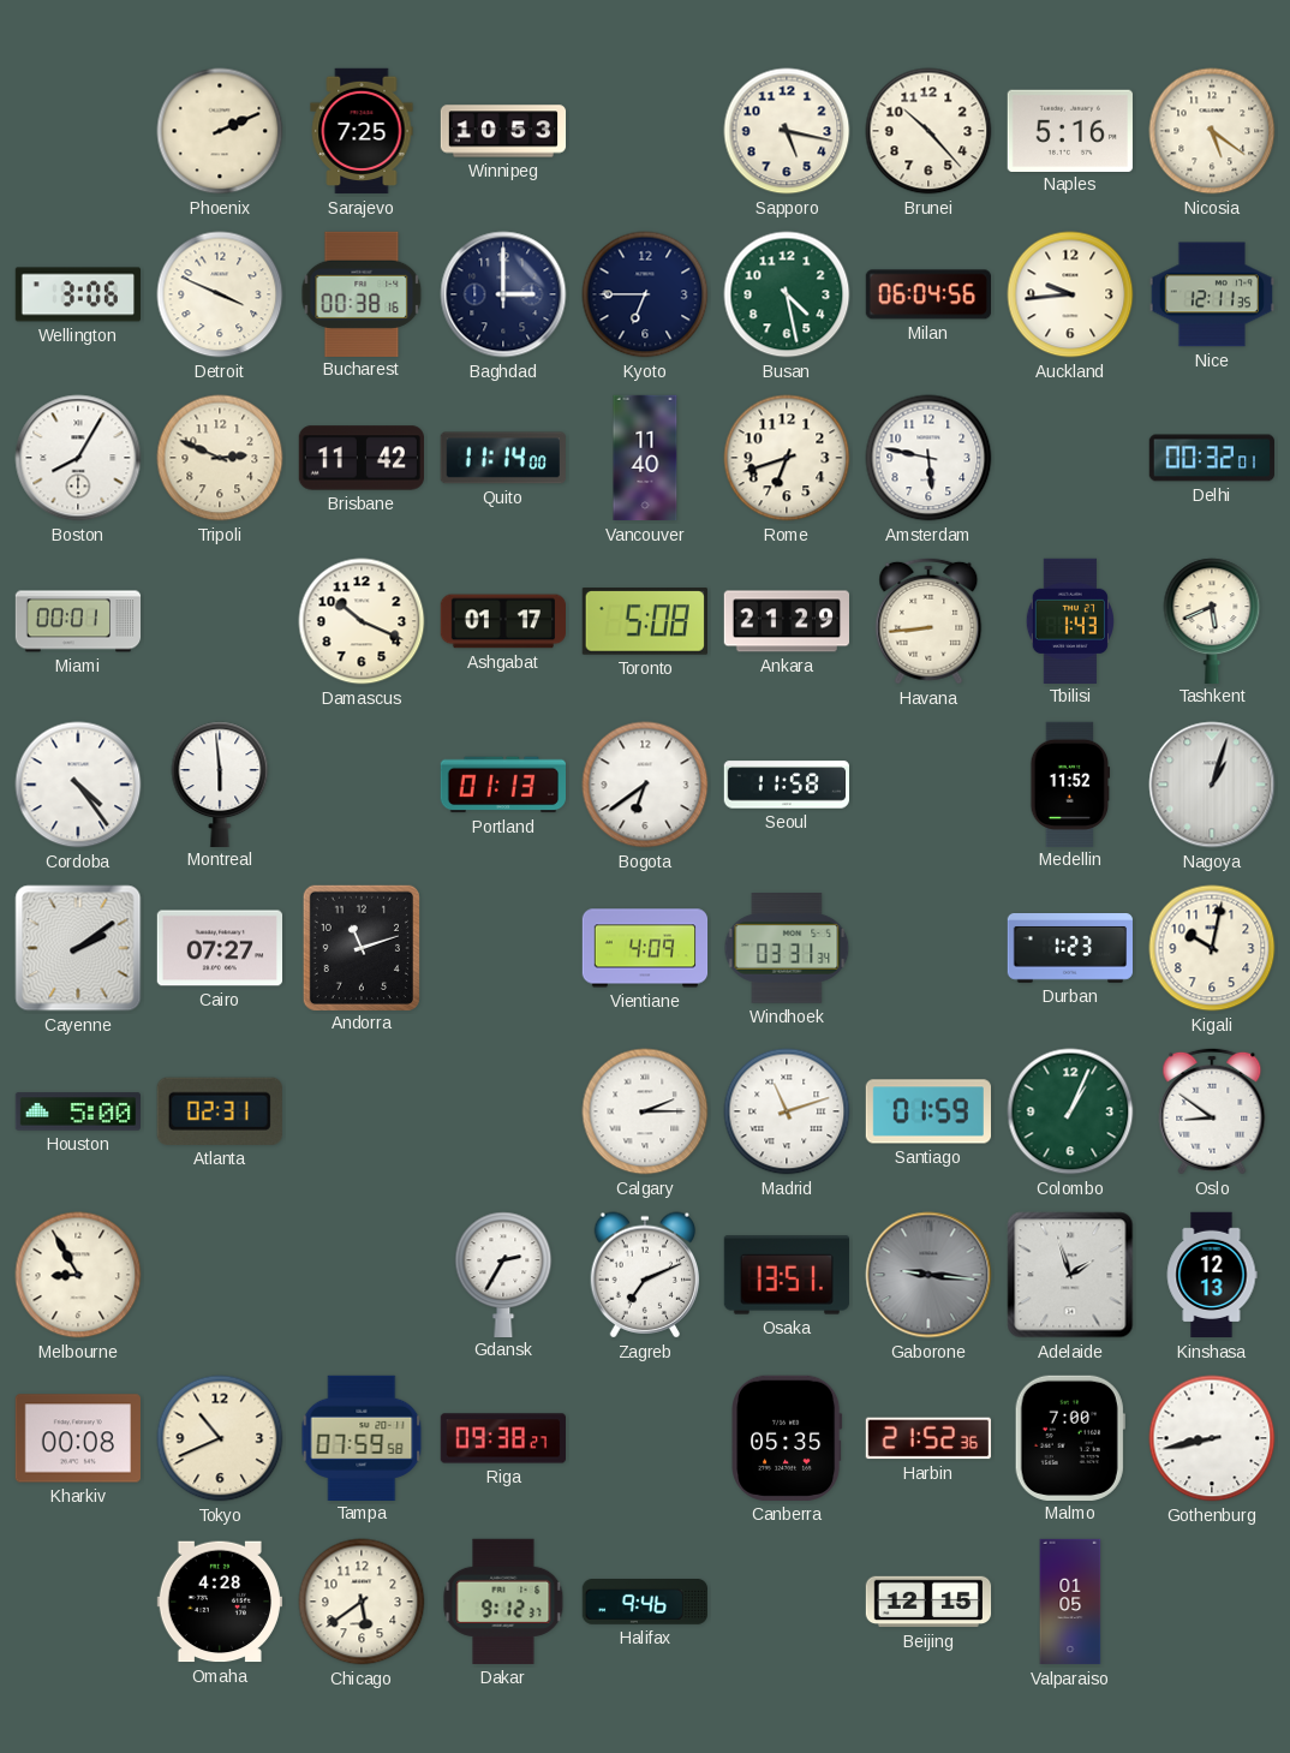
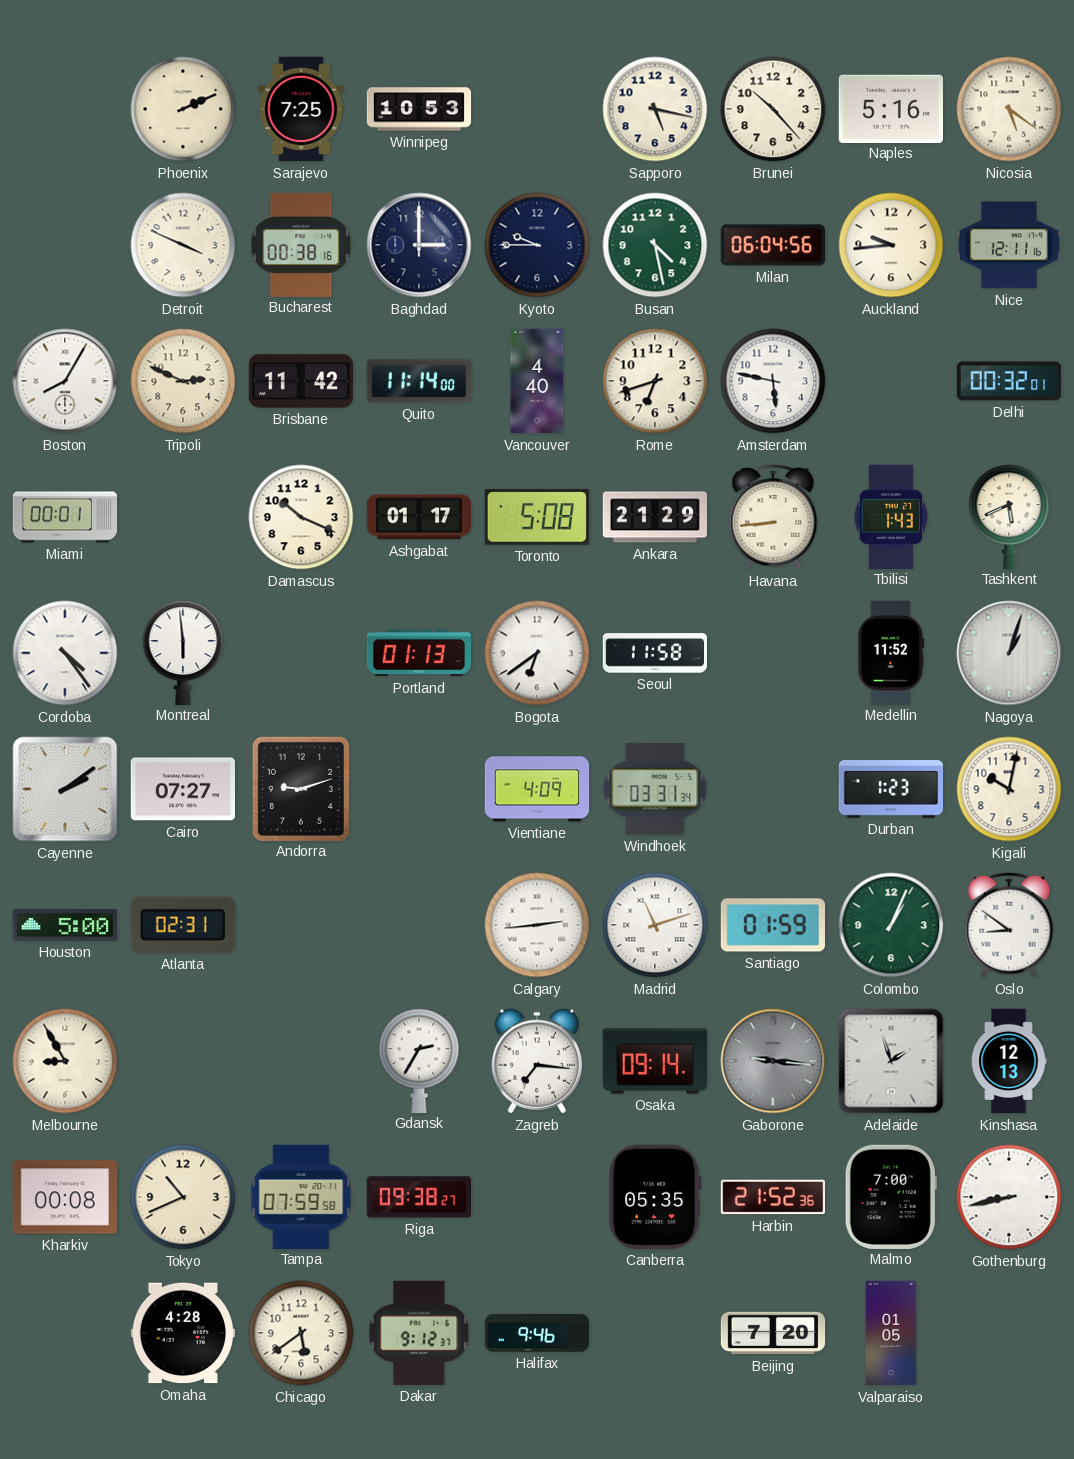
Wellington: 3:06 -> none
Kyoto: 6:45 -> 9:45
Nice: 12:11:35 -> 12:11:16
Vancouver: 11:40 -> 4:40
Andorra: 11:12 -> 9:12
Calgary: 2:15 -> 2:44
Zagreb: 7:11 -> 7:16
Osaka: 13:51 -> 09:14
Beijing: 12:15 -> 7:20
